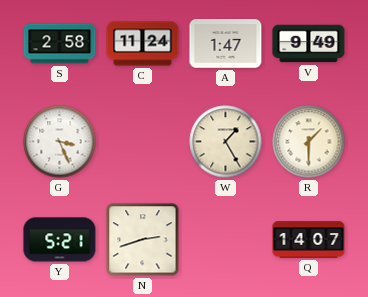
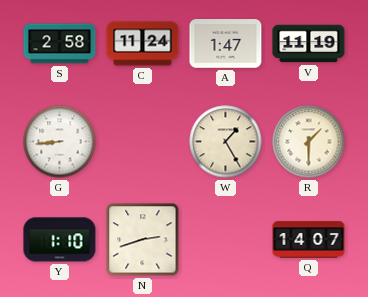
V: 9:49 -> 11:19
G: 3:26 -> 8:44
Y: 5:21 -> 1:10
